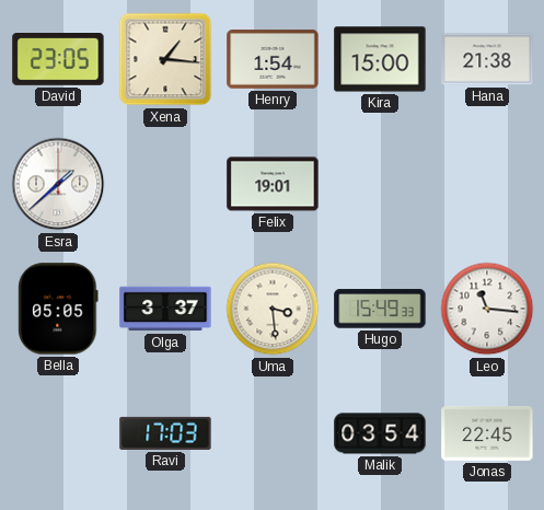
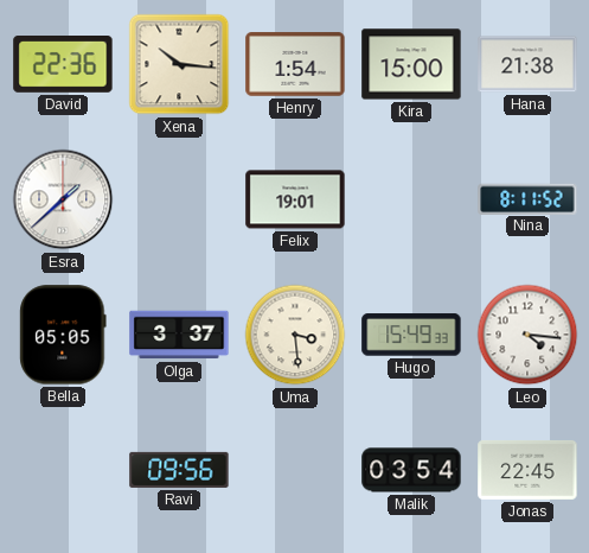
David: 23:05 -> 22:36
Xena: 1:16 -> 10:16
Nina: none -> 8:11
Leo: 11:16 -> 4:16
Ravi: 17:03 -> 09:56
